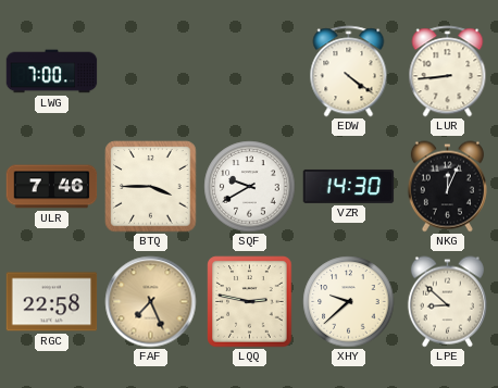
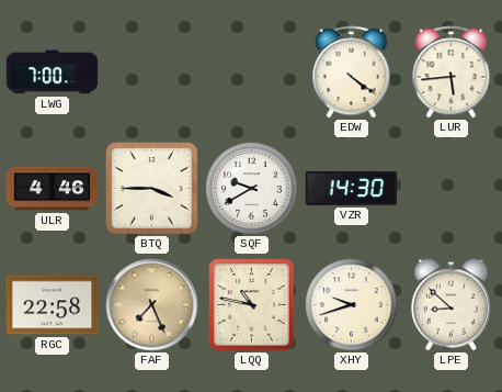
LUR: 8:44 -> 5:44
ULR: 7:46 -> 4:46
NKG: 12:04 -> none
LQQ: 2:47 -> 10:47
XHY: 9:38 -> 9:42
